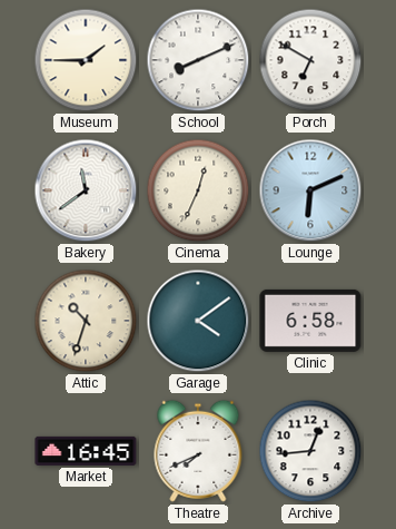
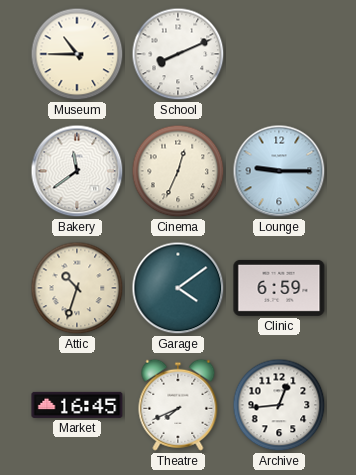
Museum: 1:45 -> 10:45
Porch: 6:50 -> none
Lounge: 6:11 -> 9:15
Clinic: 6:58 -> 6:59
